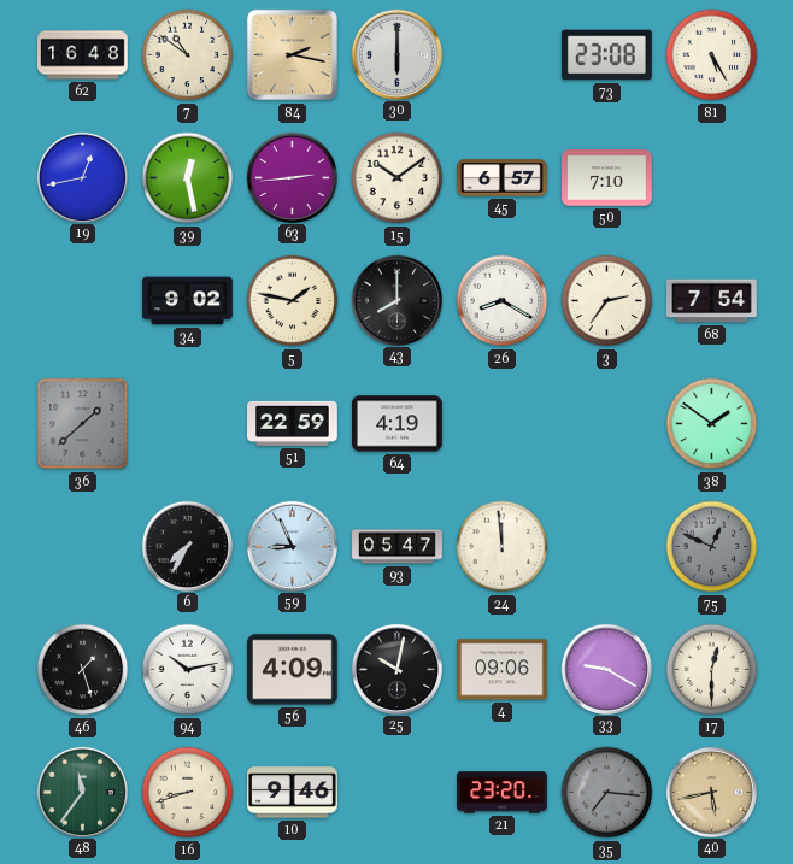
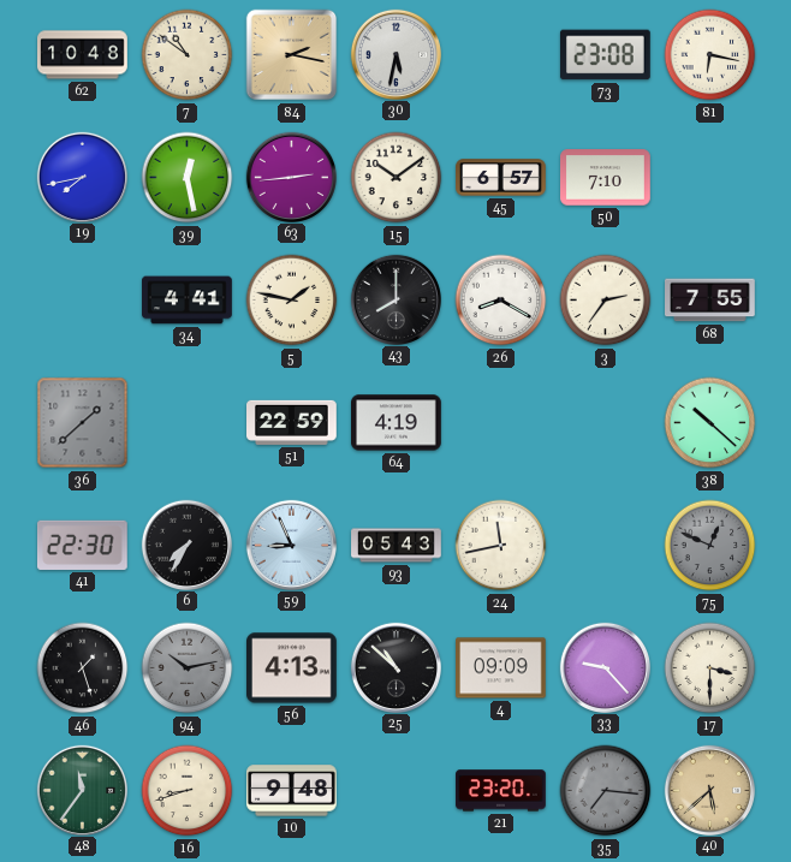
62: 16:48 -> 10:48
30: 6:00 -> 5:32
81: 5:25 -> 6:17
19: 12:43 -> 7:43
34: 9:02 -> 4:41
68: 7:54 -> 7:55
38: 1:51 -> 10:22
41: none -> 22:30
93: 05:47 -> 05:43
24: 11:59 -> 11:43
94 dial: white -> grey
56: 4:09 -> 4:13
25: 10:02 -> 10:52
4: 09:06 -> 09:09
33: 9:20 -> 9:23
17: 12:30 -> 3:30
10: 9:46 -> 9:48
40: 5:43 -> 5:38
